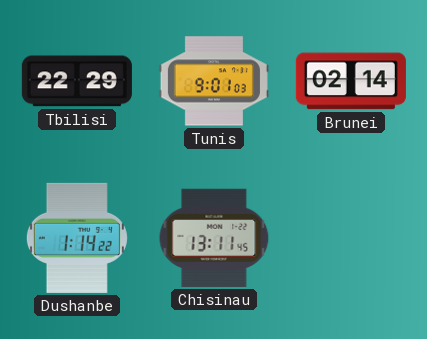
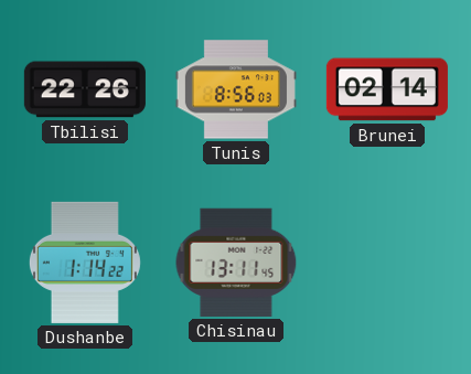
Tbilisi: 22:29 -> 22:26
Tunis: 9:01 -> 8:56
